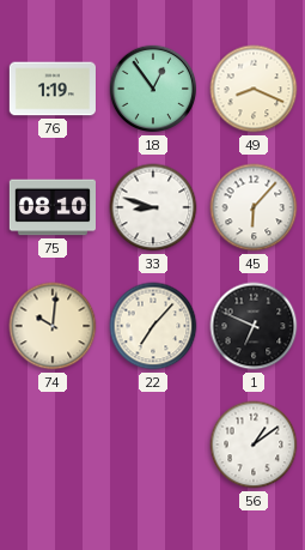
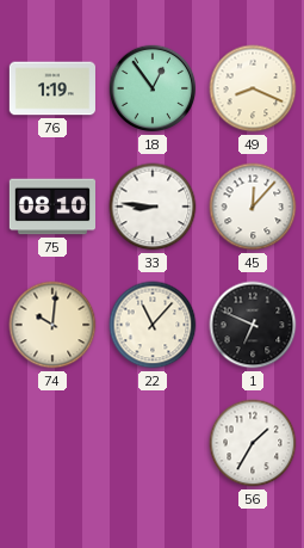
33: 8:48 -> 8:46
45: 6:07 -> 12:07
22: 7:07 -> 11:07
56: 1:09 -> 1:35
